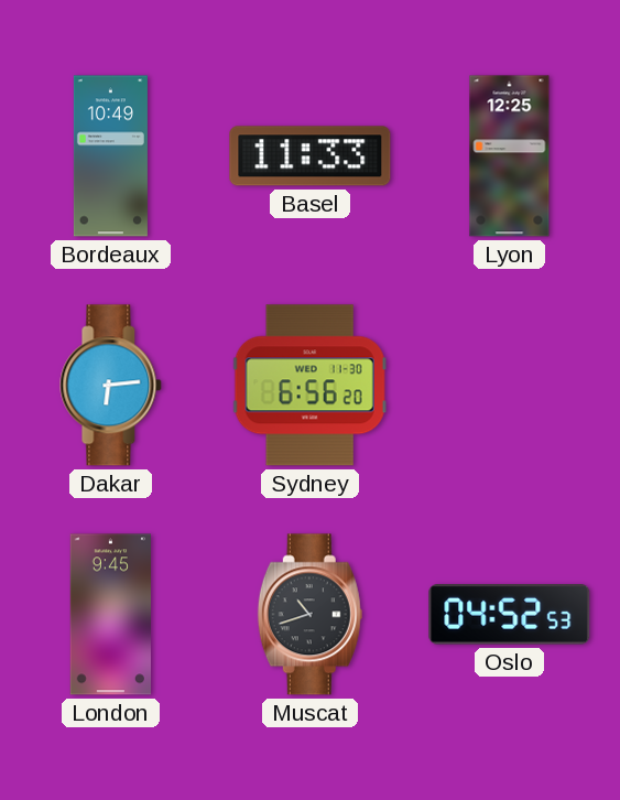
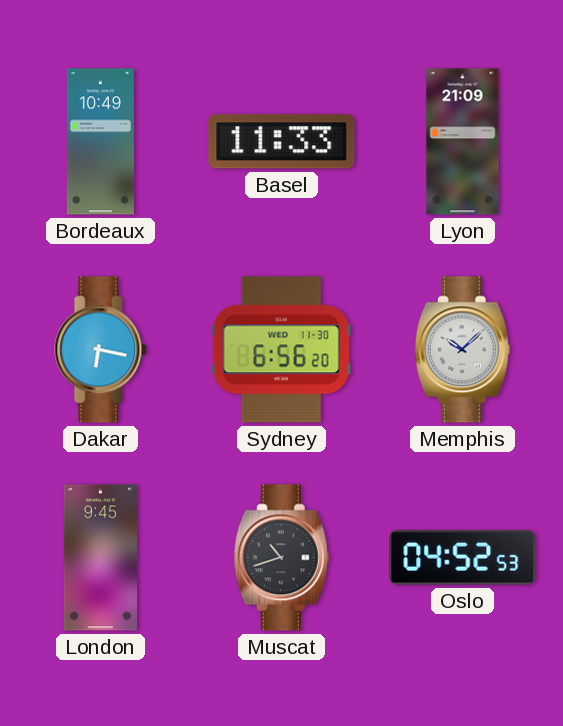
Lyon: 12:25 -> 21:09
Dakar: 6:14 -> 6:17
Memphis: none -> 10:08
